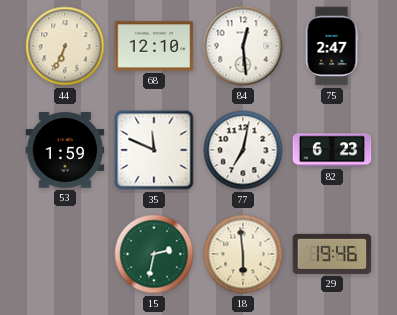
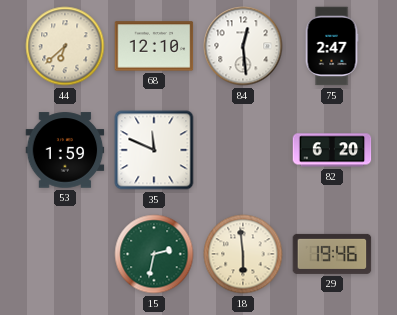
44: 6:34 -> 6:38
77: 7:02 -> none
82: 6:23 -> 6:20
